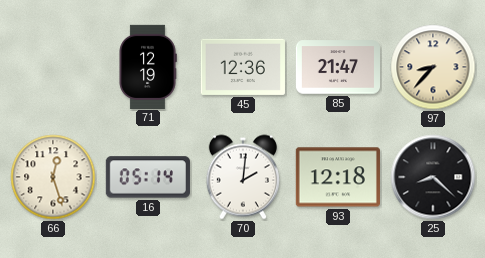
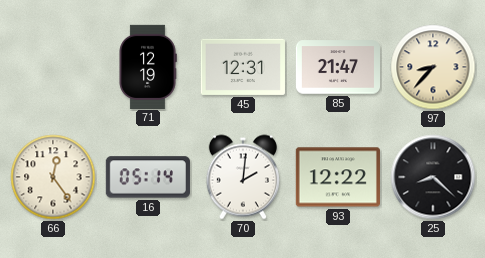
45: 12:36 -> 12:31
66: 12:27 -> 12:24
93: 12:18 -> 12:22
